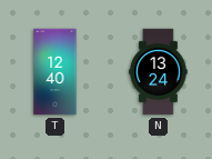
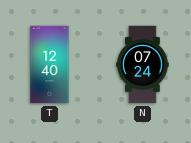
N: 13:24 -> 07:24
